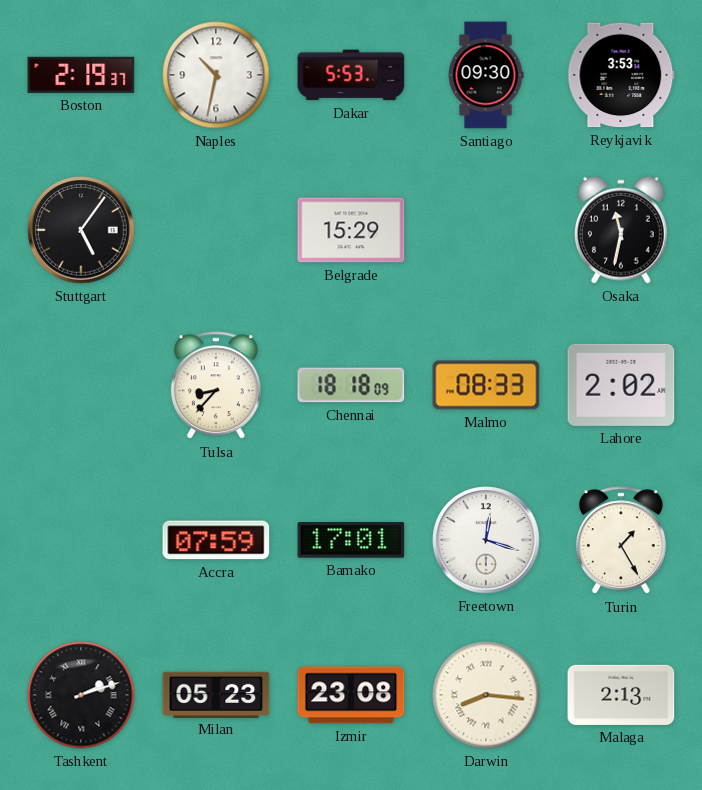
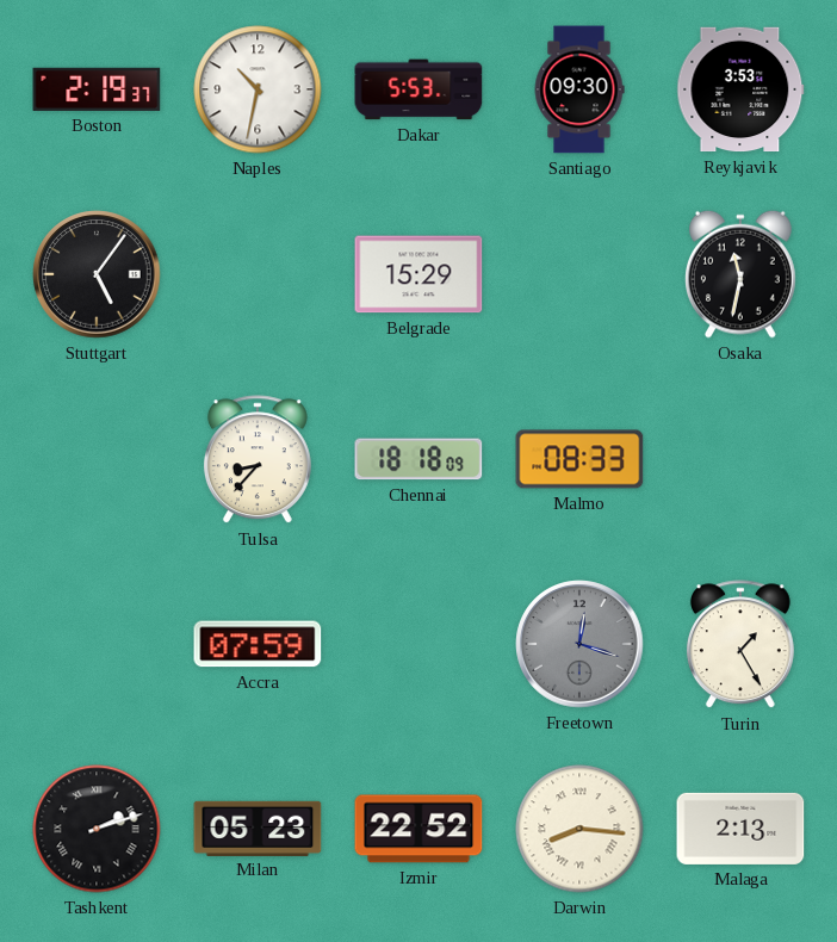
Lahore: 2:02 -> none
Bamako: 17:01 -> none
Freetown dial: white -> grey
Izmir: 23:08 -> 22:52
